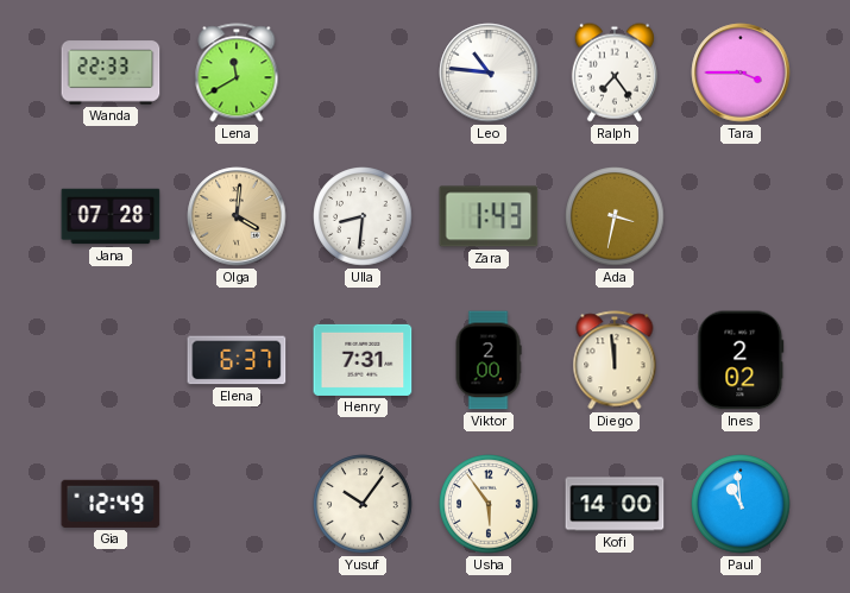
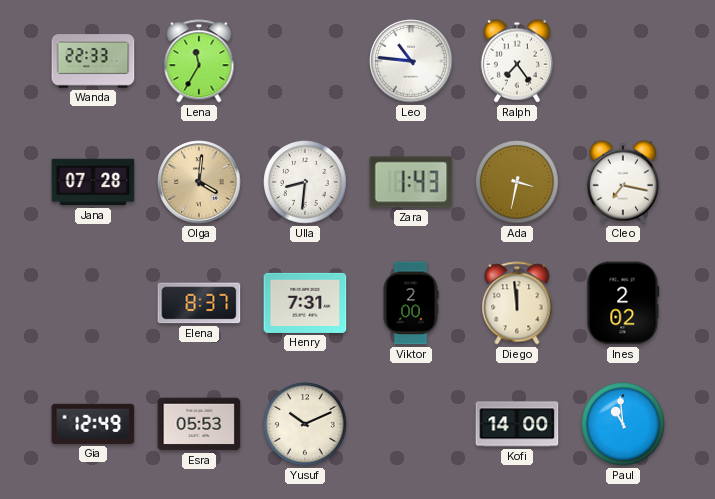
Lena: 11:40 -> 11:35
Tara: 3:45 -> none
Cleo: none -> 7:17
Elena: 6:37 -> 8:37
Esra: none -> 05:53
Yusuf: 10:06 -> 10:11
Usha: 5:54 -> none
